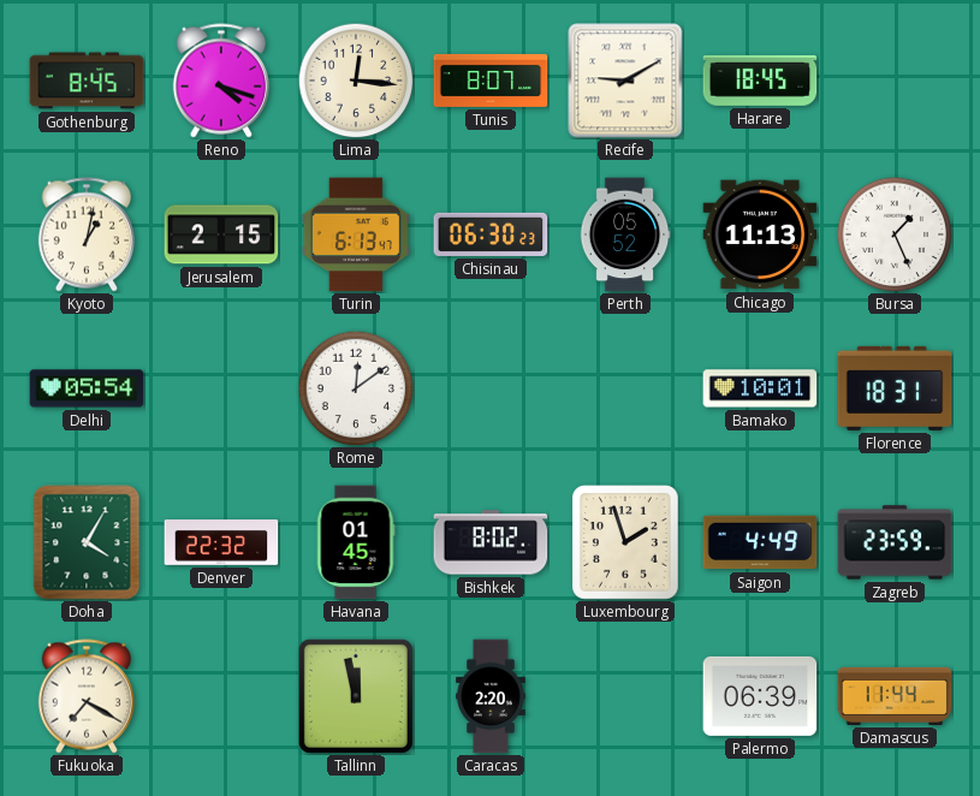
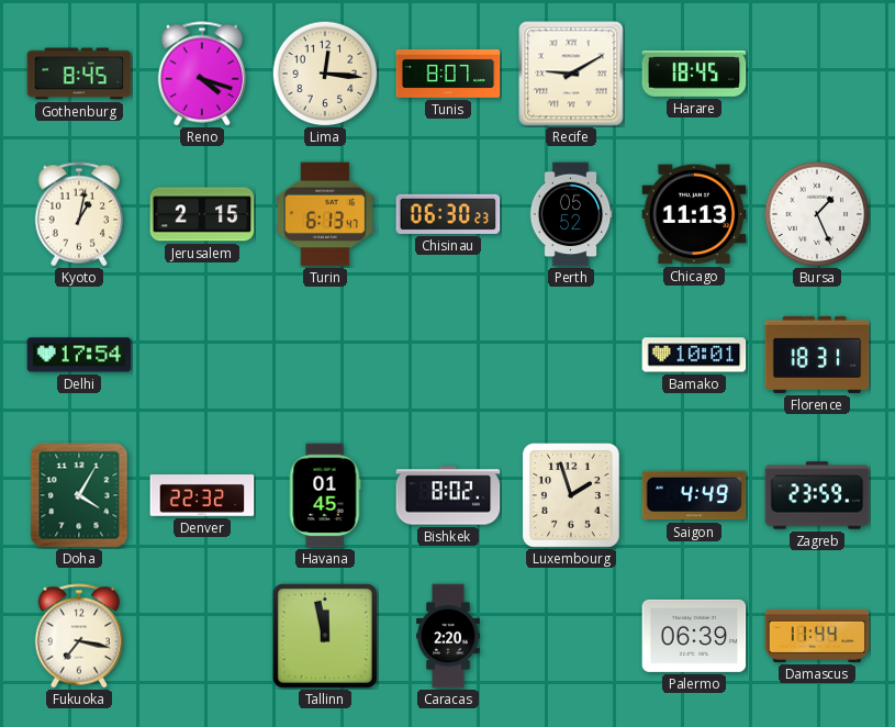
Delhi: 05:54 -> 17:54
Rome: 12:09 -> none
Fukuoka: 7:20 -> 7:17
